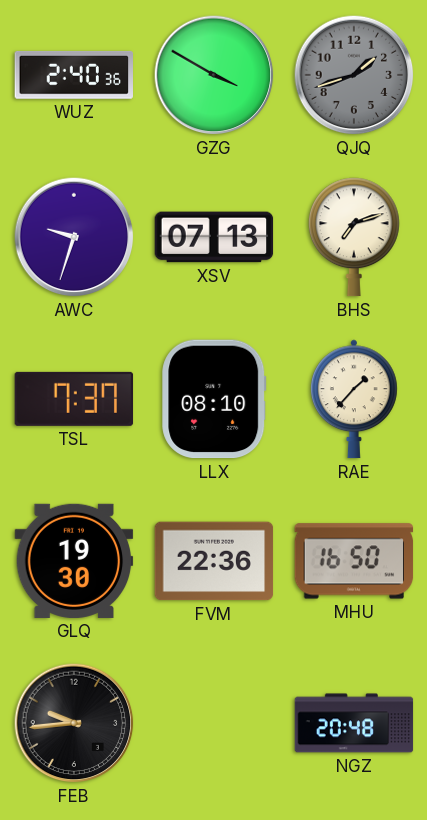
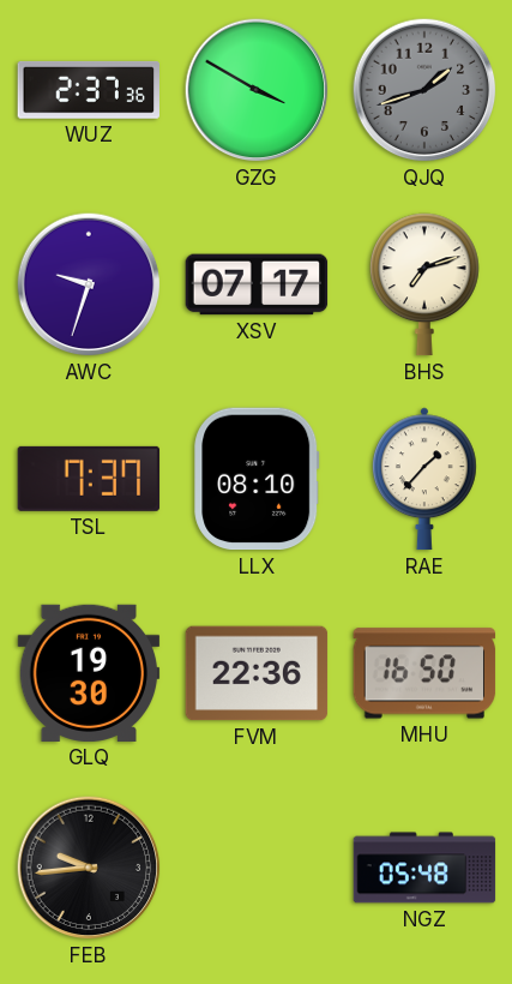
WUZ: 2:40 -> 2:37
XSV: 07:13 -> 07:17
NGZ: 20:48 -> 05:48
